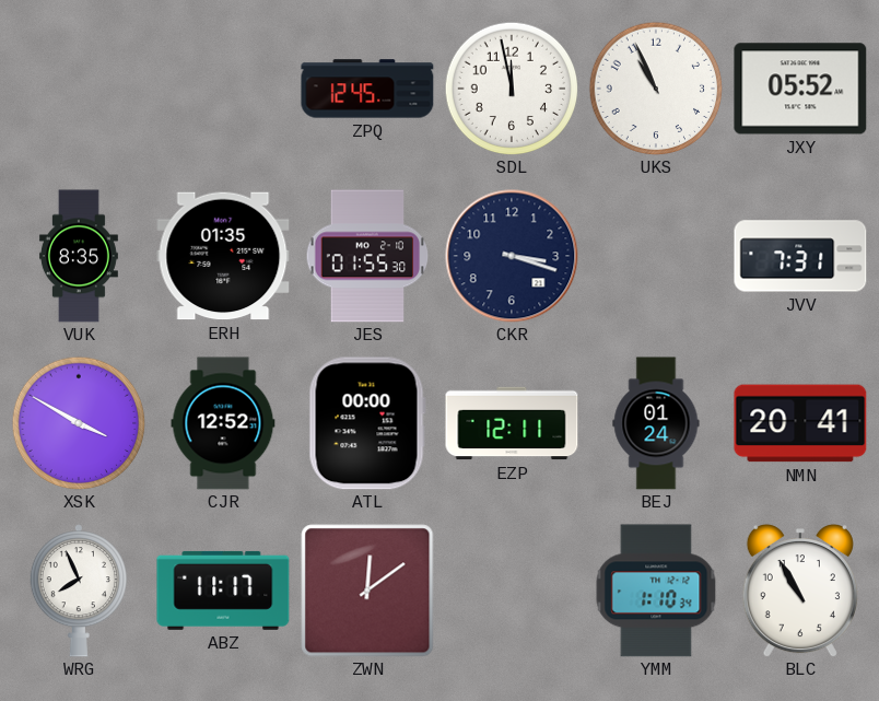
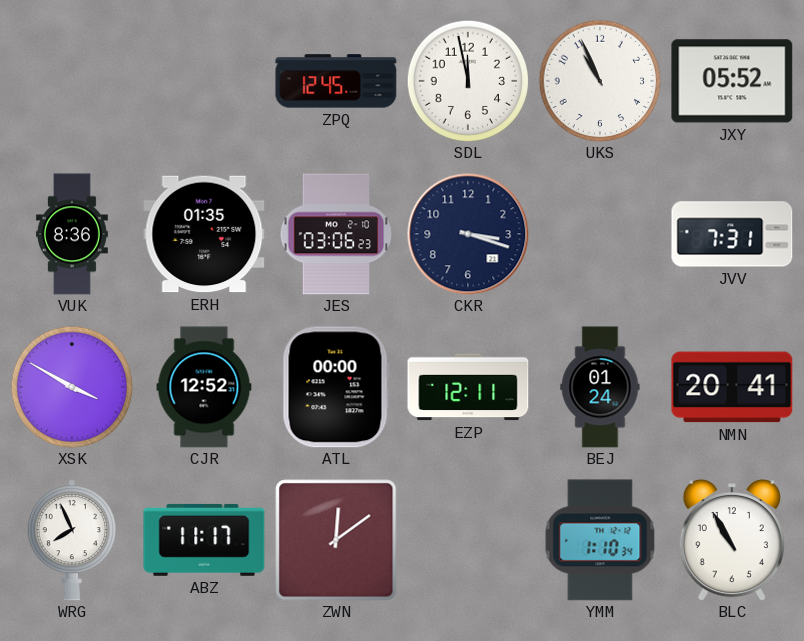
VUK: 8:35 -> 8:36
JES: 01:55 -> 03:06
